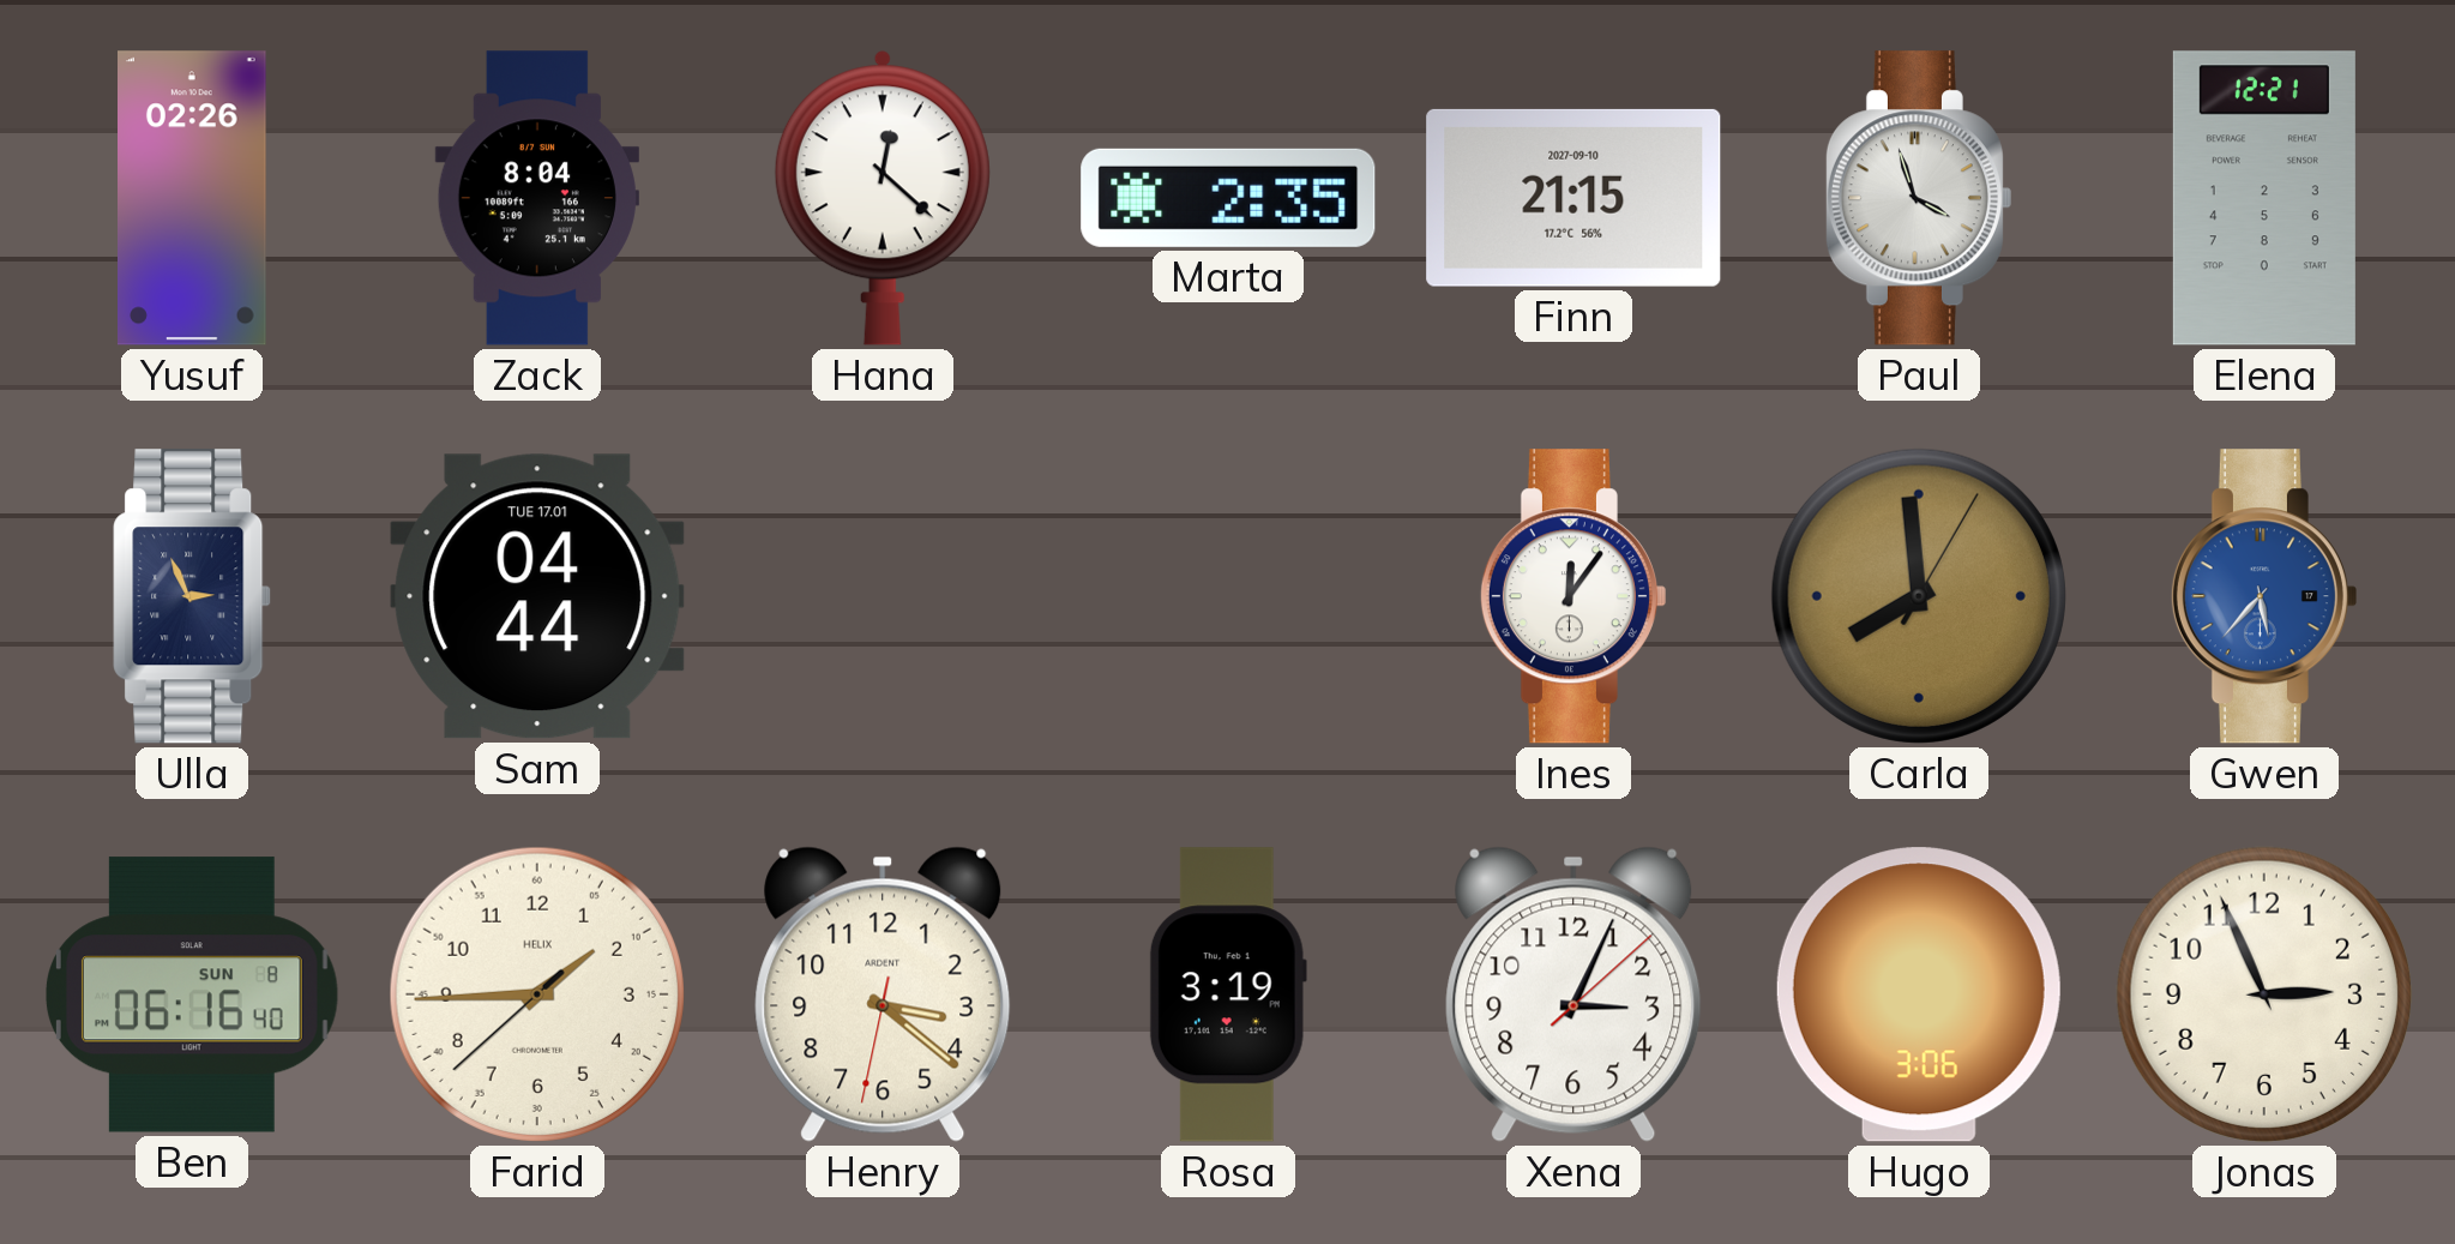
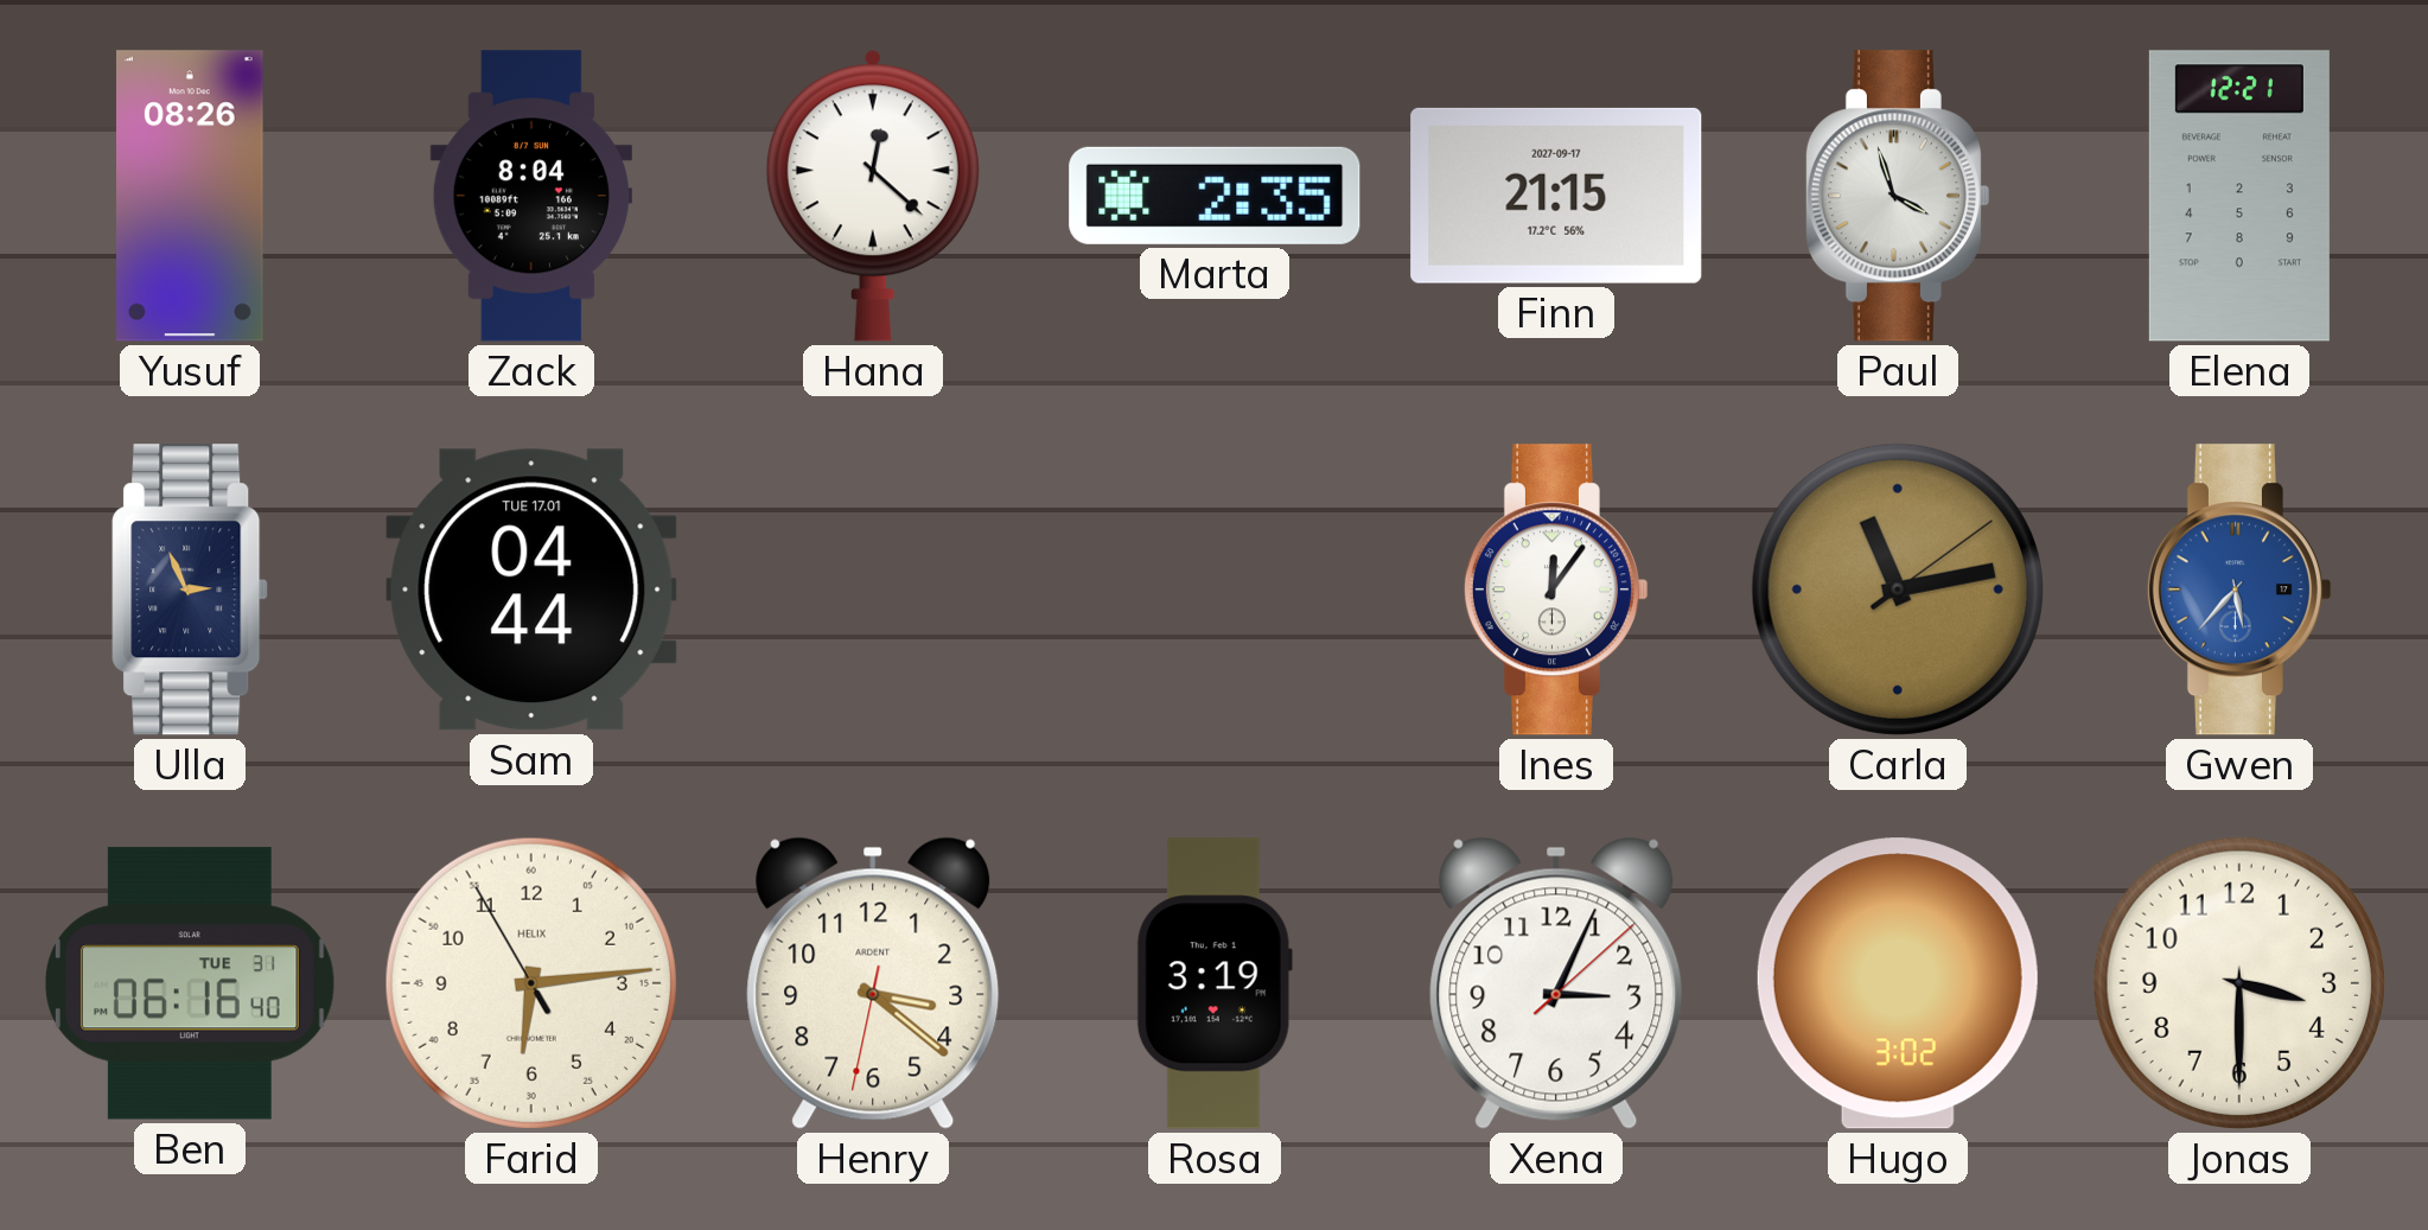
Yusuf: 02:26 -> 08:26
Finn date: 2027-09-10 -> 2027-09-17
Carla: 7:59 -> 11:13
Ben date: SUN 8 -> TUE 31
Farid: 1:44 -> 6:13
Hugo: 3:06 -> 3:02
Jonas: 2:56 -> 3:30
